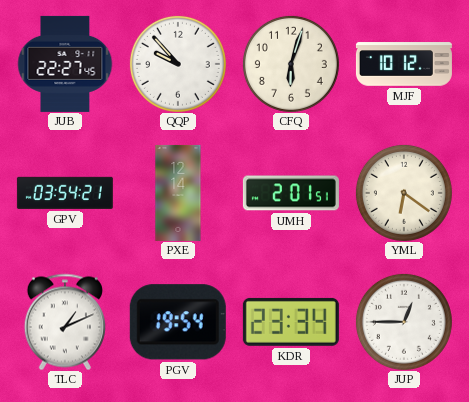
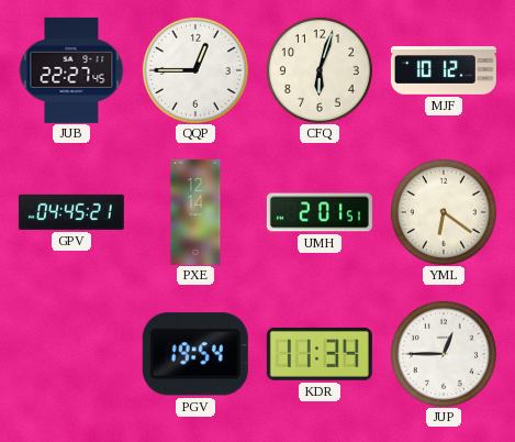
QQP: 9:53 -> 12:45
GPV: 03:54 -> 04:45
TLC: 1:11 -> none
KDR: 23:34 -> 11:34
